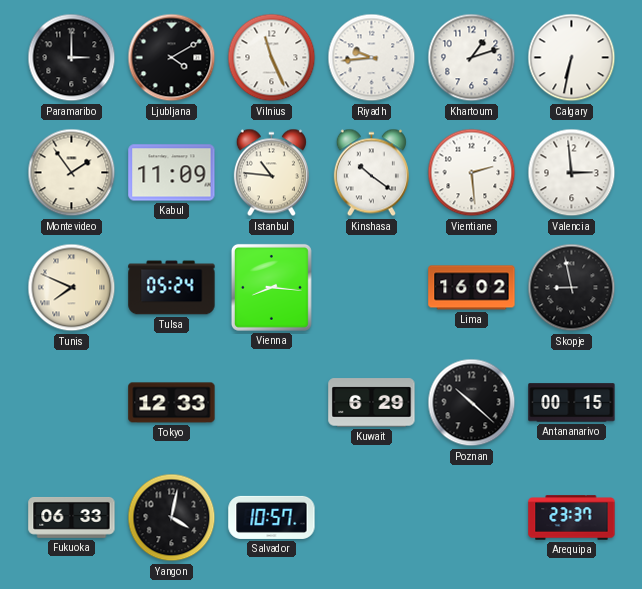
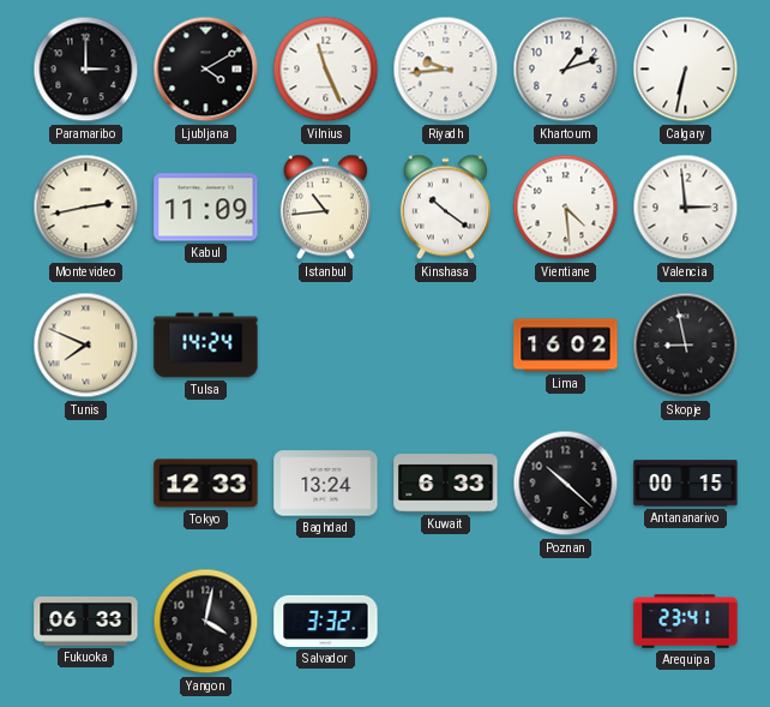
Montevideo: 1:54 -> 2:43
Istanbul: 10:46 -> 10:44
Vientiane: 2:29 -> 4:29
Tulsa: 05:24 -> 14:24
Vienna: 8:16 -> none
Baghdad: none -> 13:24
Kuwait: 6:29 -> 6:33
Salvador: 10:57 -> 3:32
Arequipa: 23:37 -> 23:41
